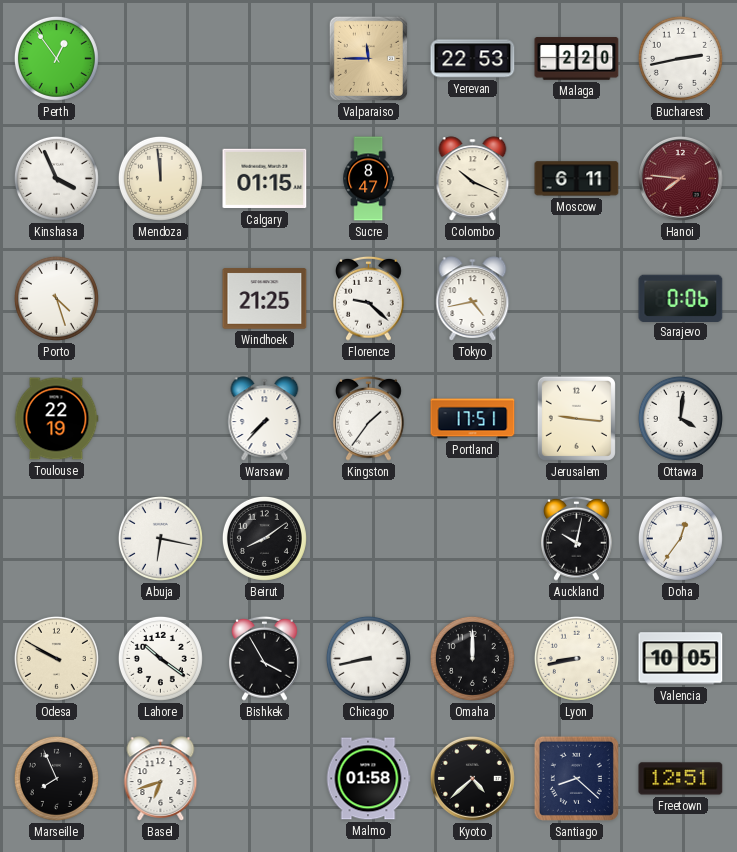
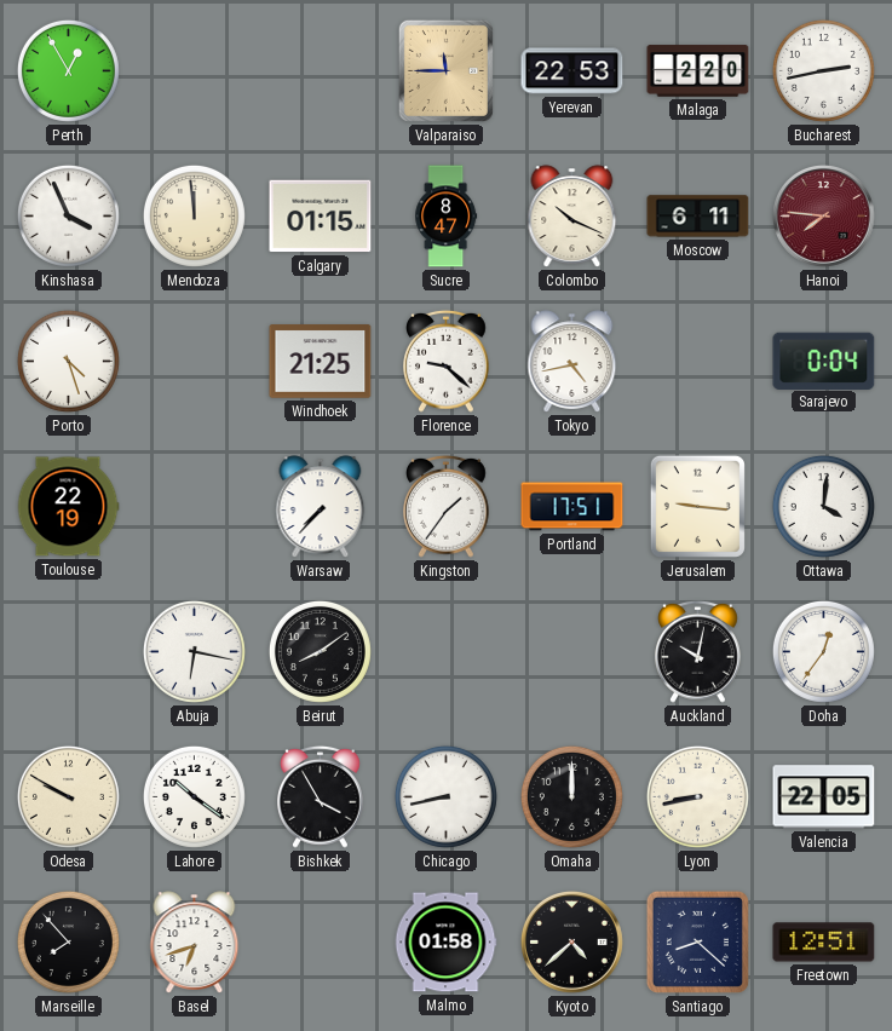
Perth: 12:54 -> 12:55
Sarajevo: 0:06 -> 0:04
Valencia: 10:05 -> 22:05
Marseille: 7:56 -> 7:53
